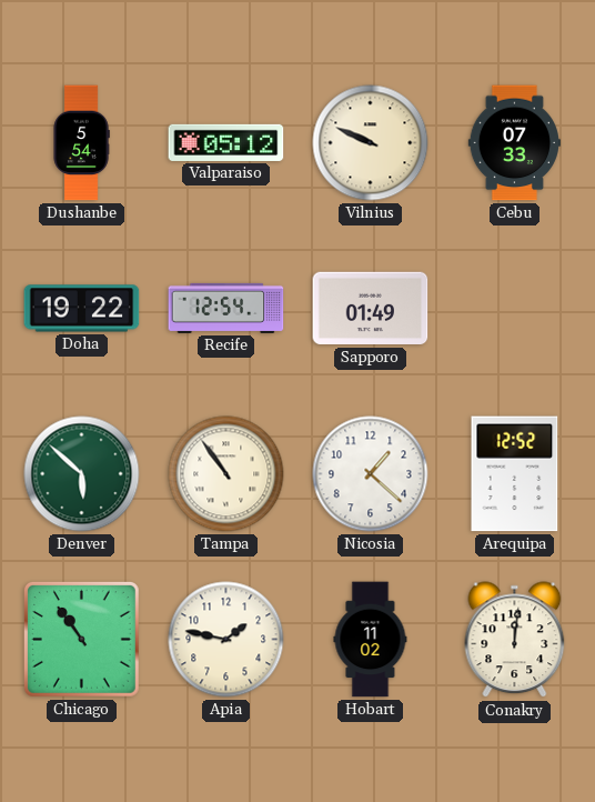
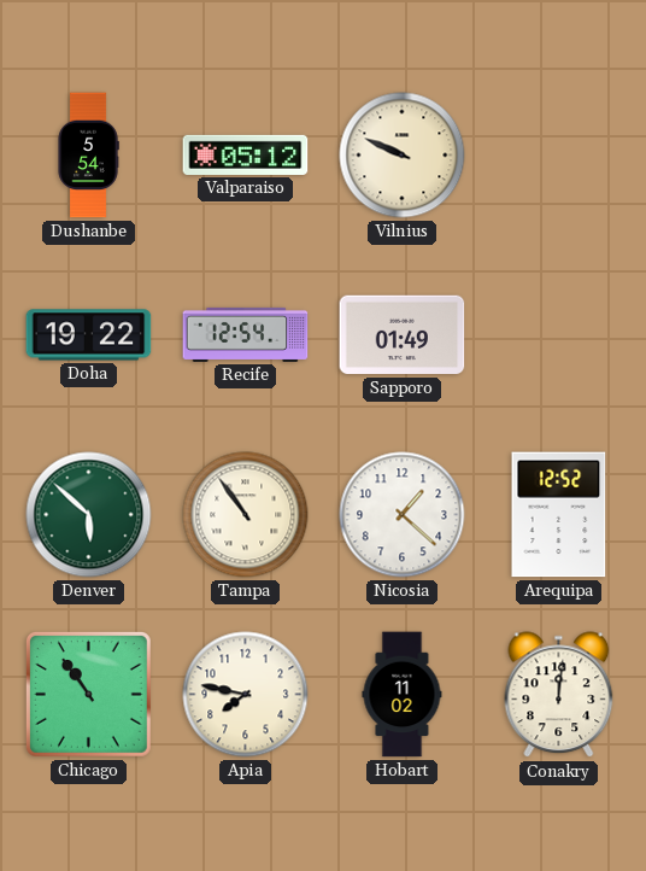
Cebu: 07:33 -> none
Apia: 1:47 -> 7:47
